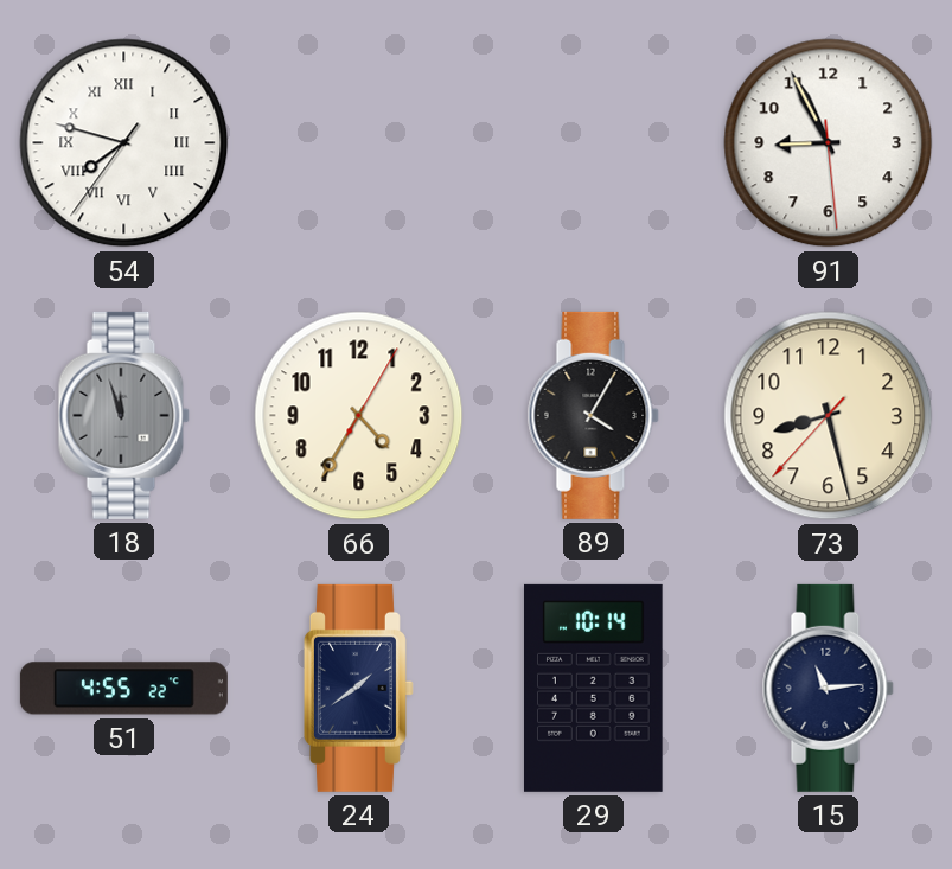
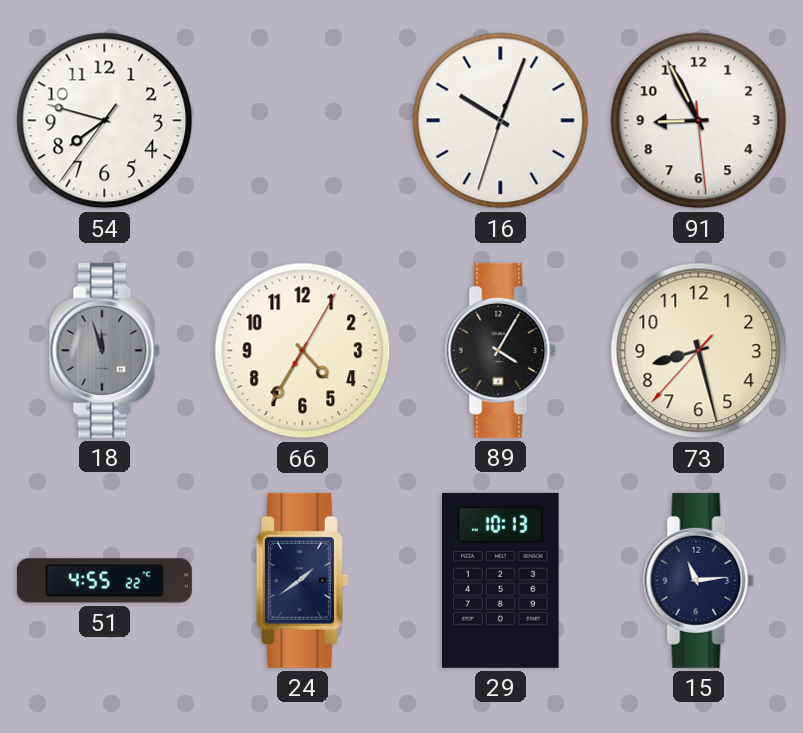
54 numerals: Roman -> Arabic
16: none -> 10:03
29: 10:14 -> 10:13
